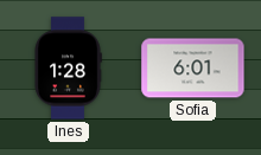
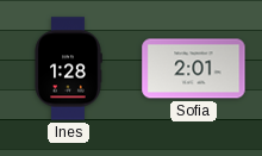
Sofia: 6:01 -> 2:01
